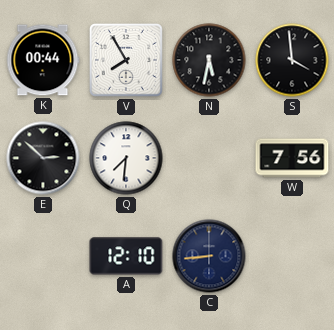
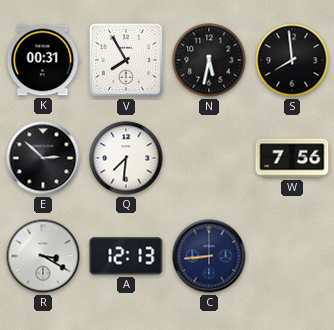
K: 00:44 -> 00:31
S: 3:59 -> 7:59
R: none -> 3:20
A: 12:10 -> 12:13
